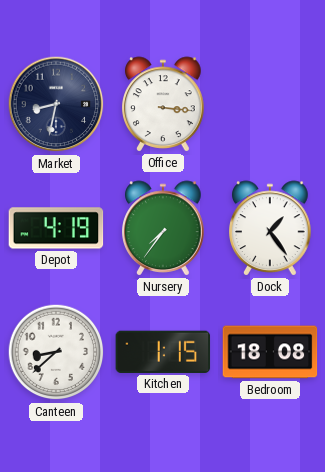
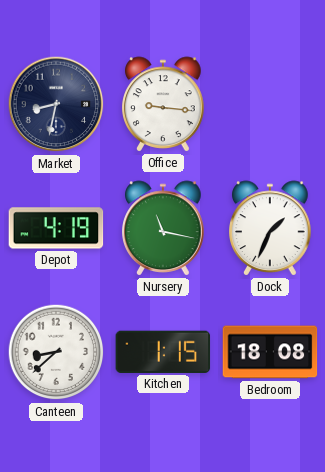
Office: 3:16 -> 9:16
Nursery: 7:36 -> 11:17
Dock: 1:24 -> 1:34
